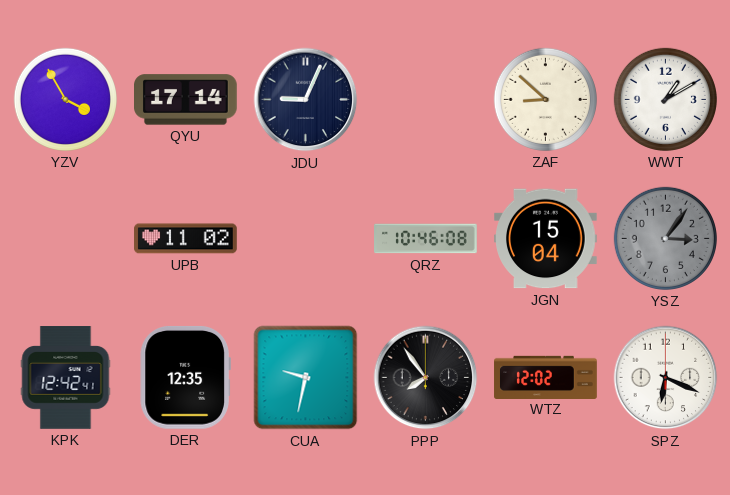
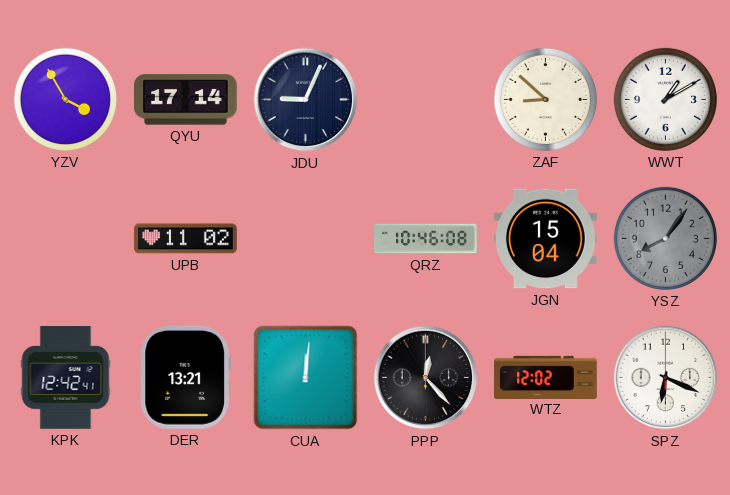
YSZ: 3:06 -> 8:06
DER: 12:35 -> 13:21
CUA: 9:32 -> 12:01
PPP: 7:54 -> 12:23
